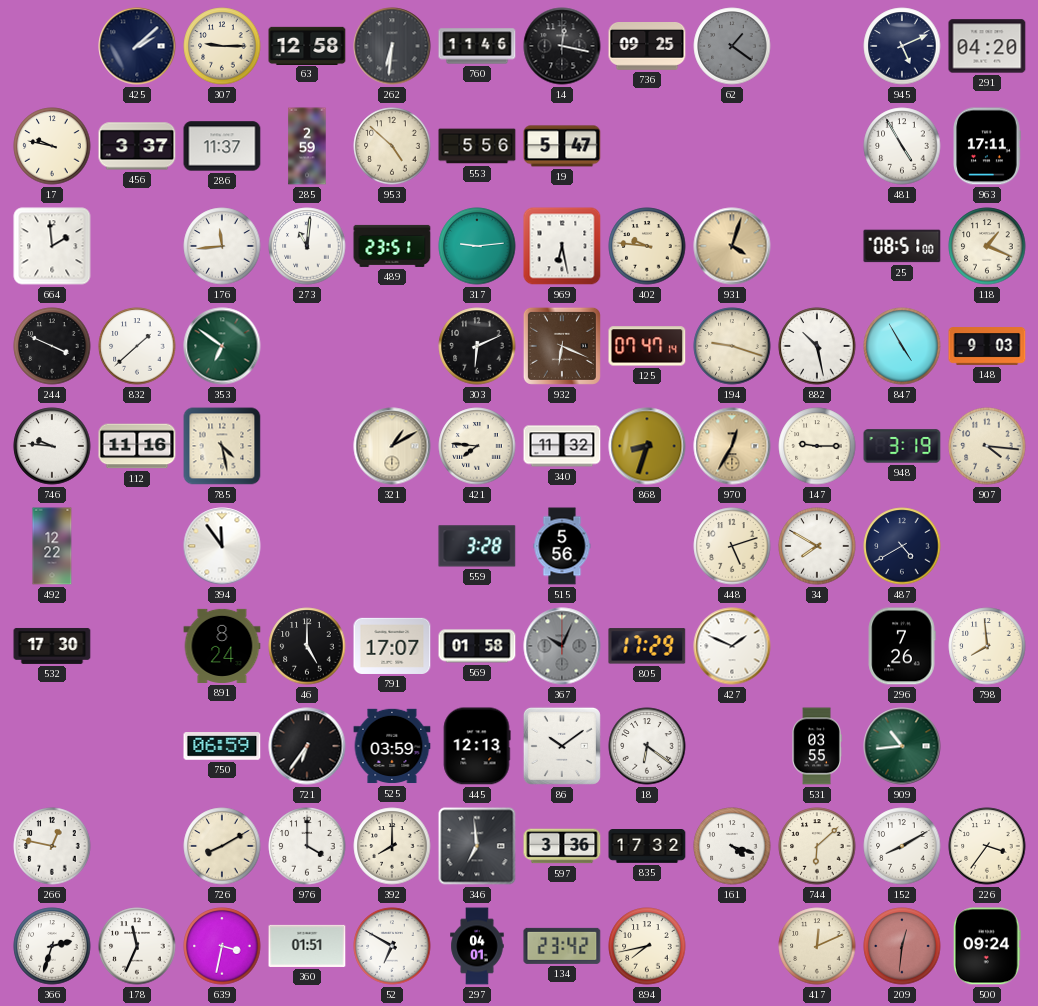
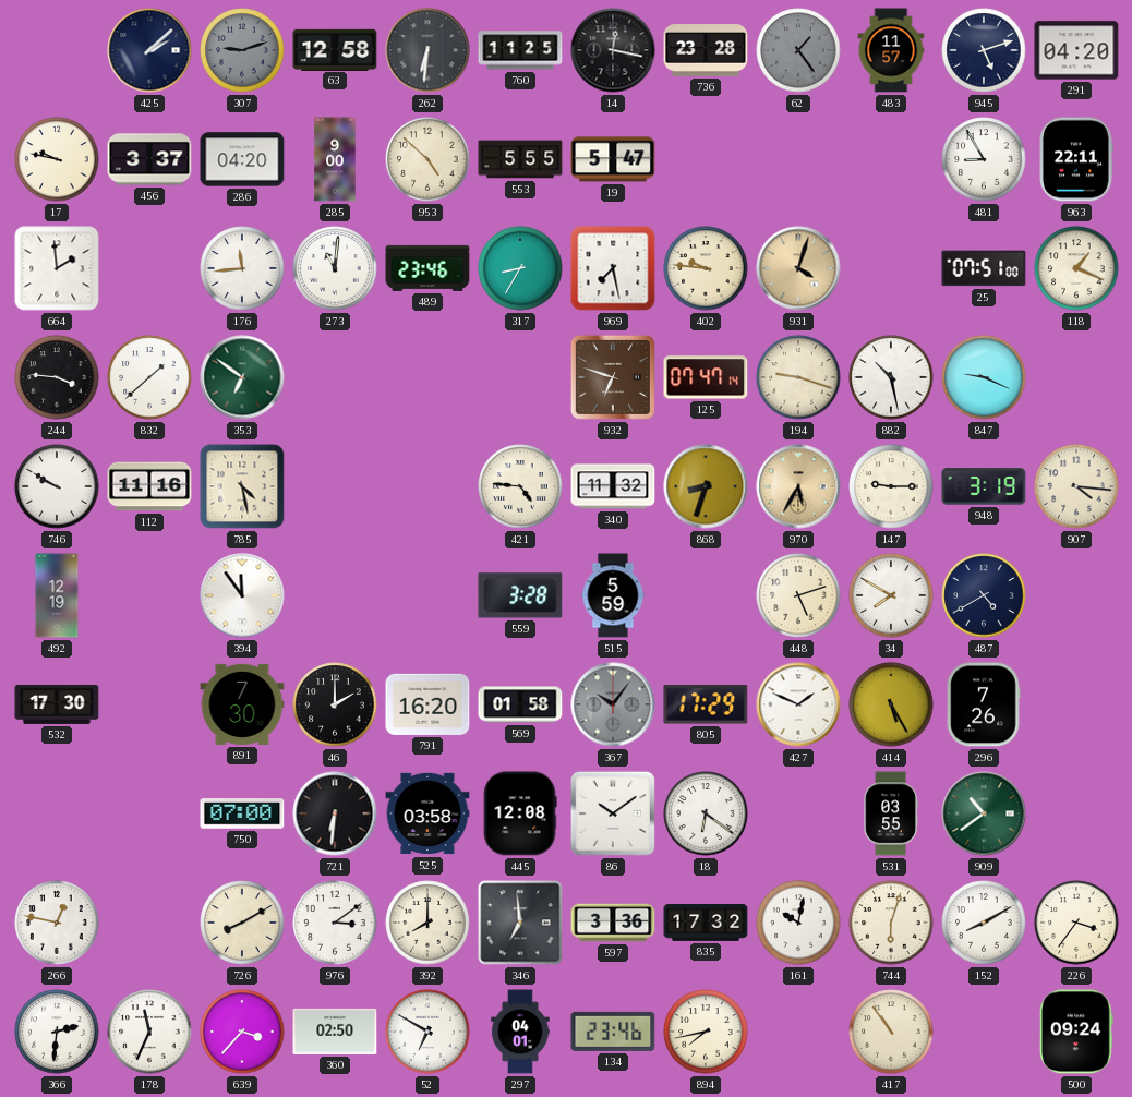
307: 9:15 -> 9:12
307 dial: cream -> grey
760: 11:46 -> 11:25
736: 09:25 -> 23:28
62: 1:21 -> 1:24
483: none -> 11:57
945: 5:11 -> 5:12
286: 11:37 -> 04:20
285: 2:59 -> 9:00
553: 5:56 -> 5:55
481: 4:55 -> 8:55
963: 17:11 -> 22:11
489: 23:51 -> 23:46
317: 9:14 -> 8:35
969: 6:28 -> 7:28
25: 08:51 -> 07:51
244: 3:49 -> 3:46
303: 6:11 -> none
932: 6:19 -> 6:48
847: 4:55 -> 9:19
148: 9:03 -> none
746: 9:46 -> 9:50
321: 1:10 -> none
421: 7:46 -> 4:46
970: 12:35 -> 5:35
492: 12:22 -> 12:19
515: 5:56 -> 5:59
891: 8:24 -> 7:30
46: 5:00 -> 2:00
791: 17:07 -> 16:20
367: 10:04 -> 10:06
414: none -> 5:25
798: 7:59 -> none
750: 06:59 -> 07:00
721: 6:36 -> 6:31
525: 03:59 -> 03:58
445: 12:13 -> 12:08
909: 10:44 -> 10:39
976: 4:00 -> 3:09
161: 4:18 -> 10:02
744: 6:08 -> 6:03
366: 2:33 -> 2:31
639: 3:32 -> 3:37
360: 01:51 -> 02:50
134: 23:42 -> 23:46
417: 12:11 -> 10:54
209: 12:31 -> none
